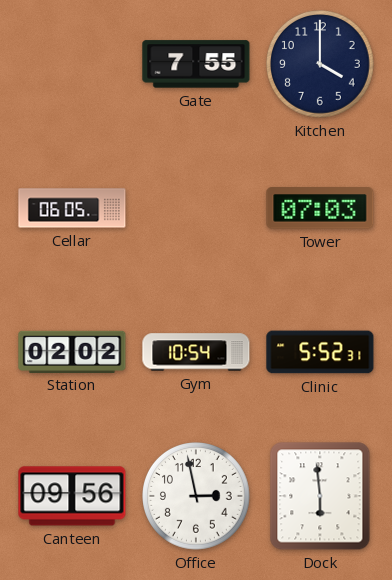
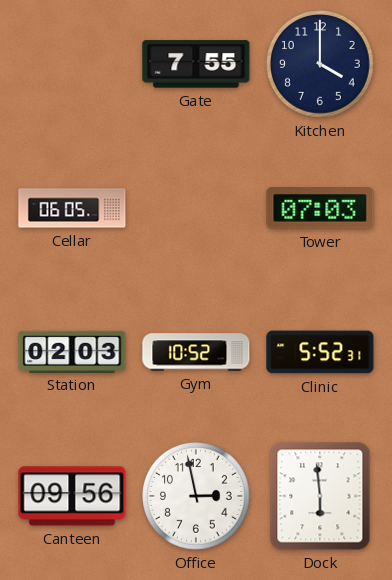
Station: 02:02 -> 02:03
Gym: 10:54 -> 10:52
